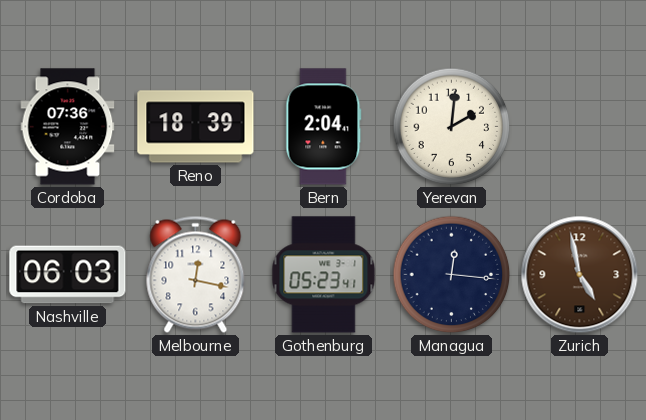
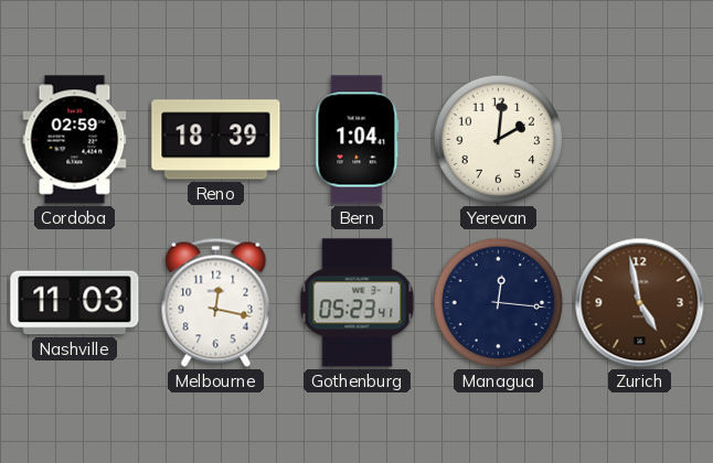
Cordoba: 07:36 -> 02:59
Bern: 2:04 -> 1:04
Nashville: 06:03 -> 11:03
